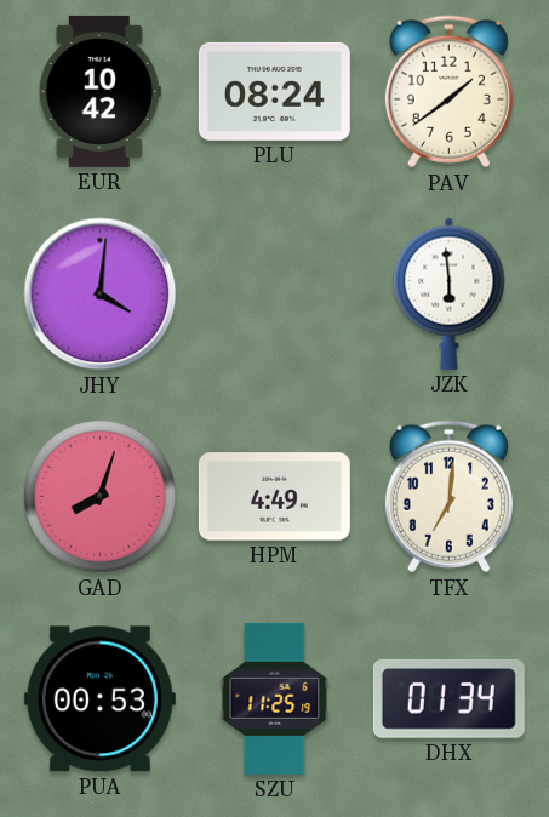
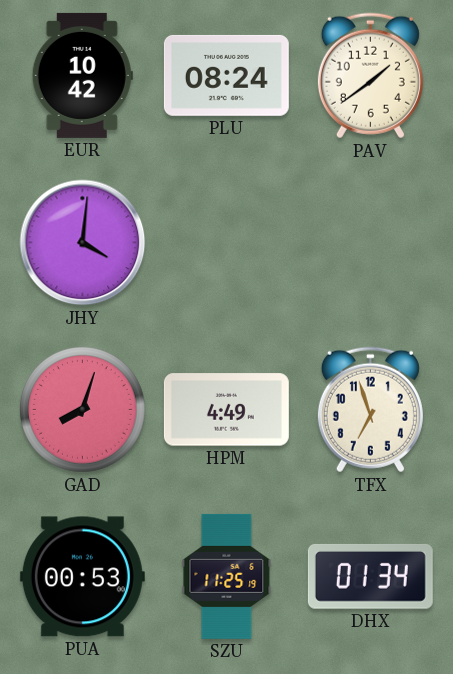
JZK: 5:59 -> none
TFX: 7:01 -> 6:57
